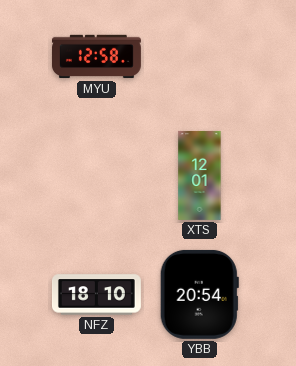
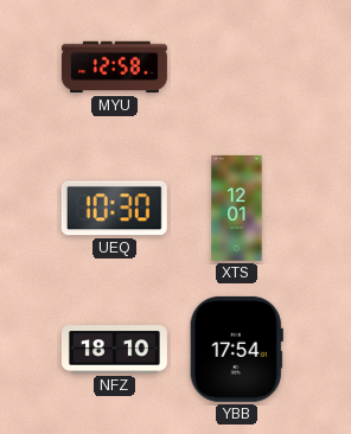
UEQ: none -> 10:30
YBB: 20:54 -> 17:54
